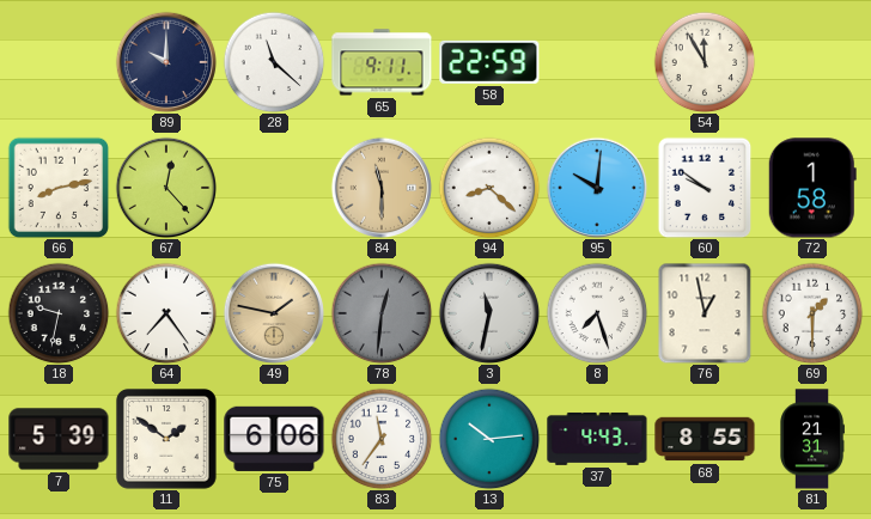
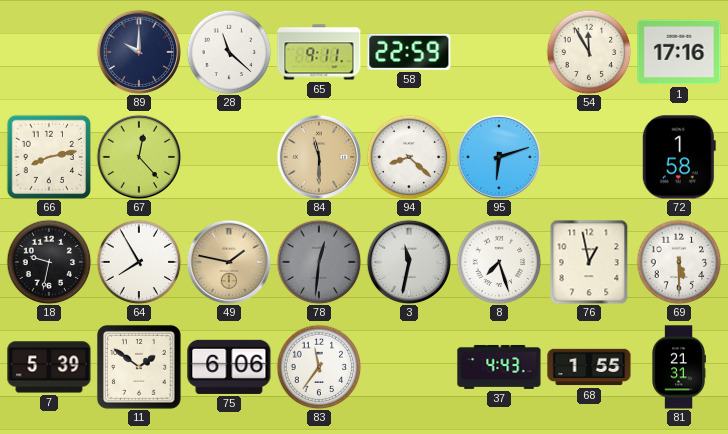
1: none -> 17:16
95: 10:01 -> 6:12
60: 9:51 -> none
64: 7:24 -> 7:55
69: 1:30 -> 5:30
13: 10:14 -> none
68: 8:55 -> 1:55
